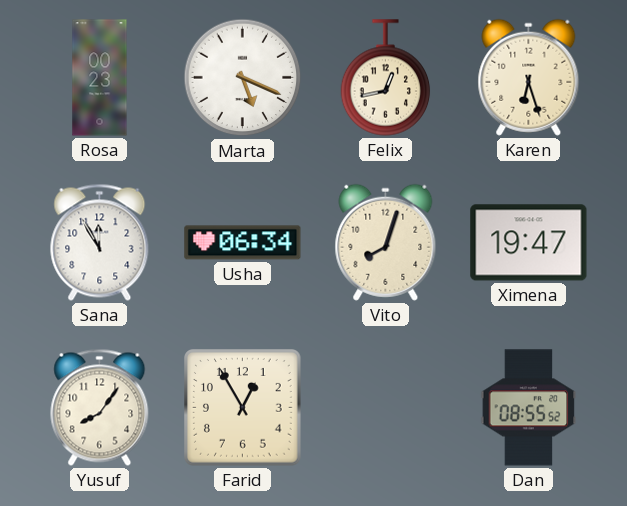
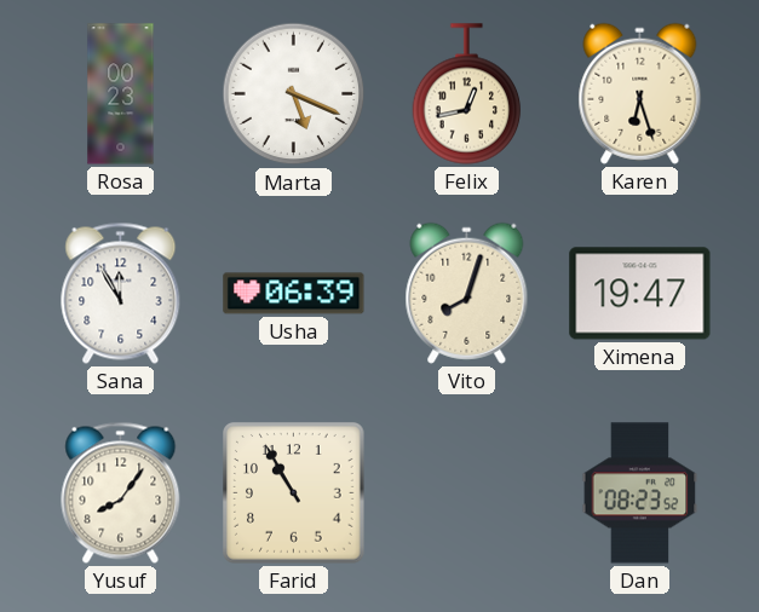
Usha: 06:34 -> 06:39
Farid: 12:55 -> 10:55
Dan: 08:55 -> 08:23
